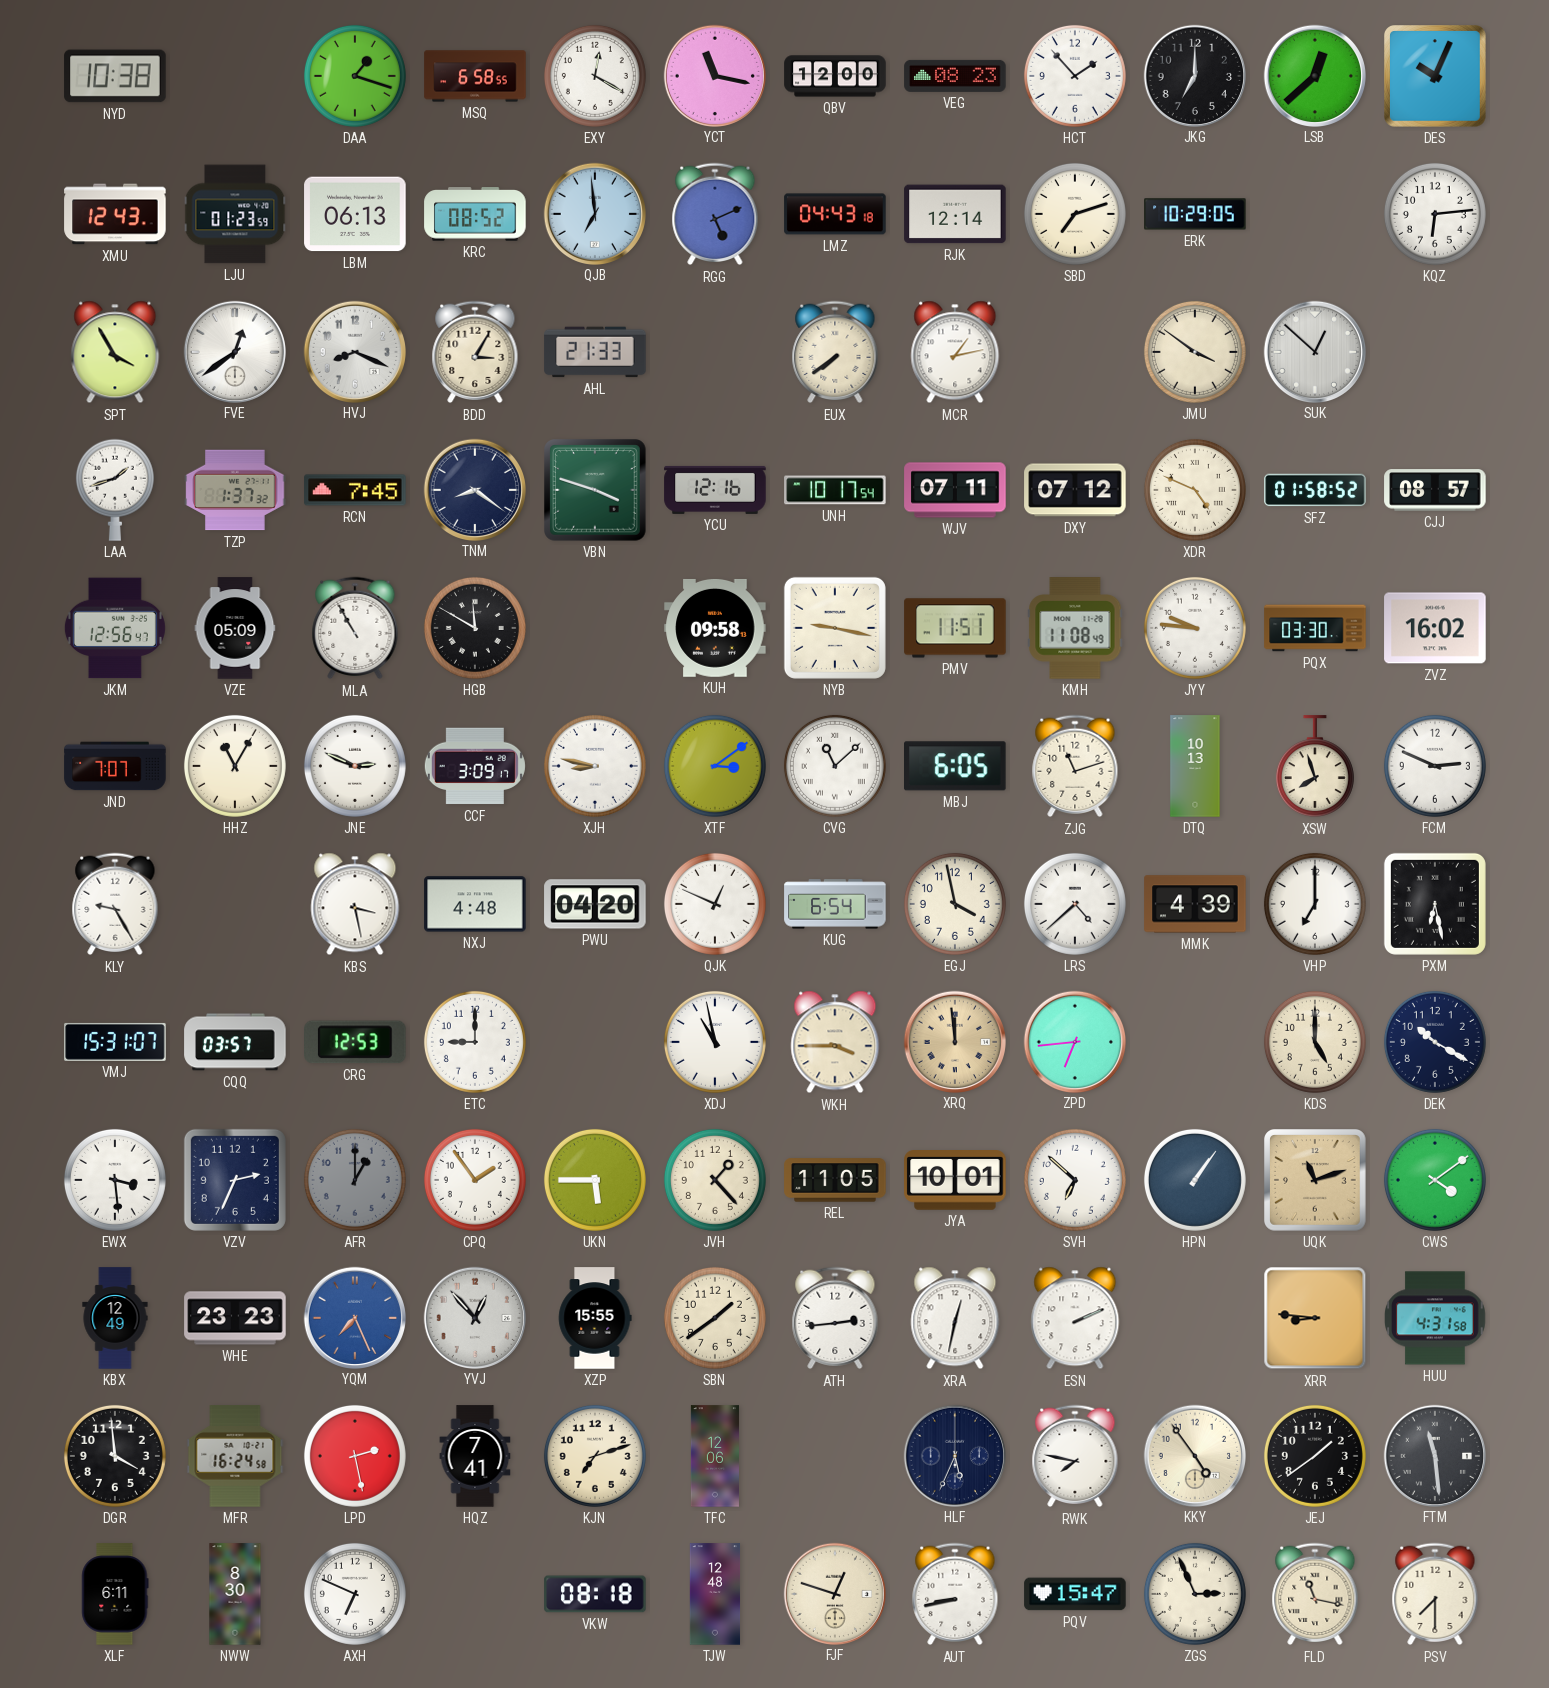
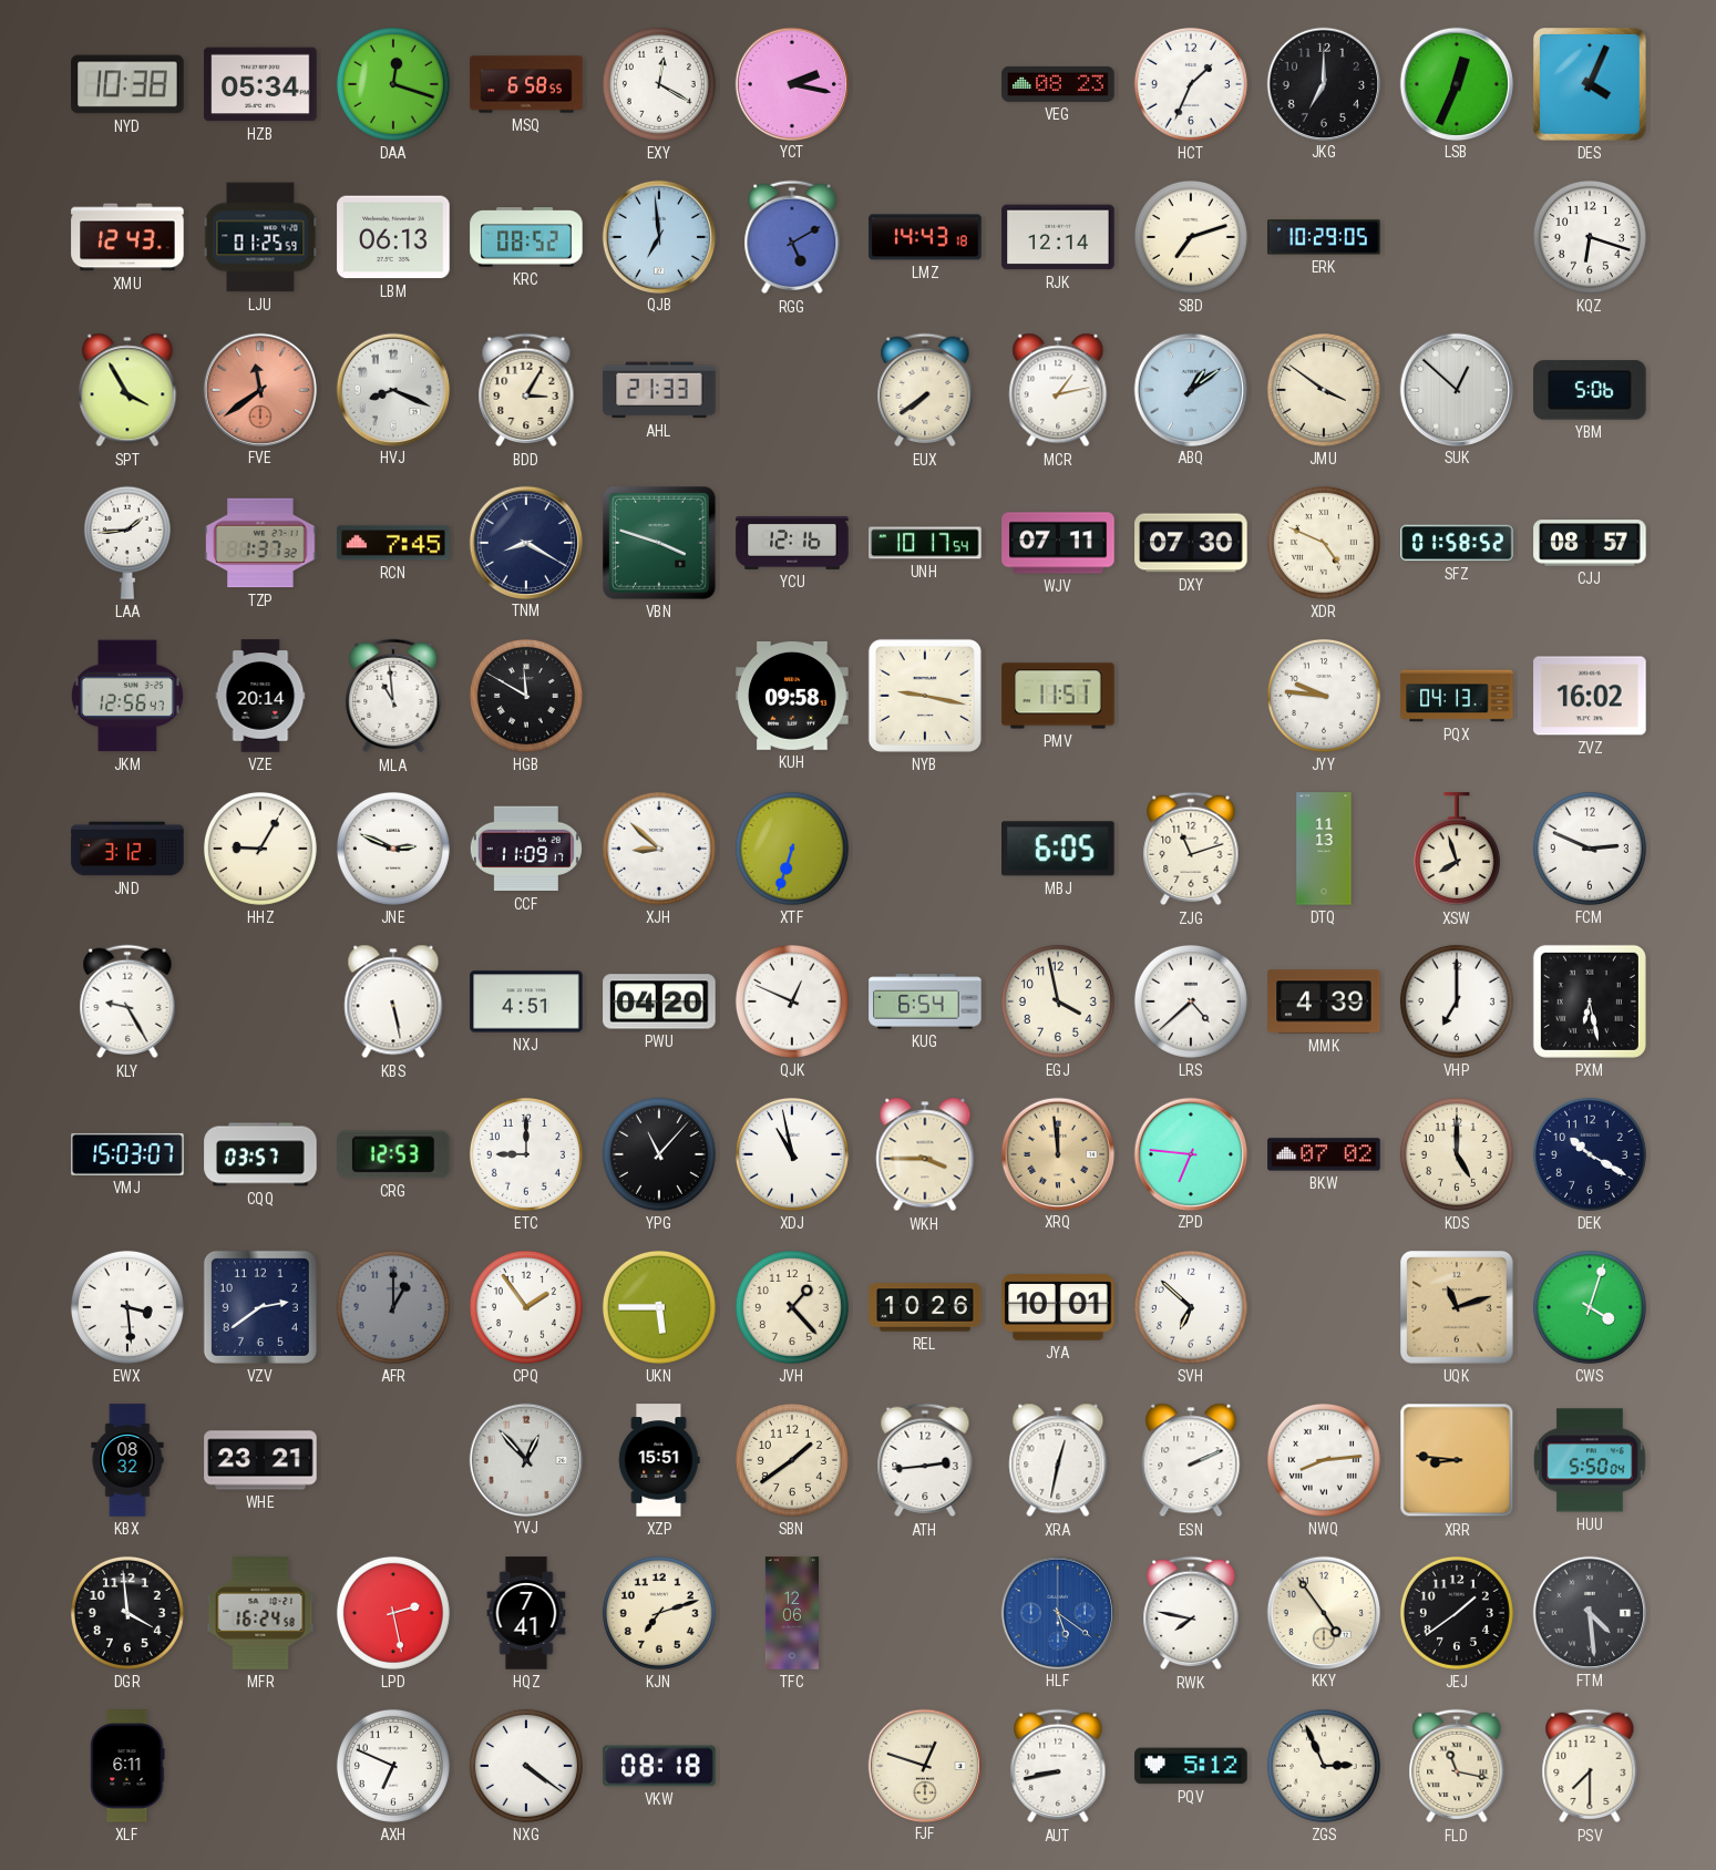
HZB: none -> 05:34
DAA: 1:18 -> 12:18
YCT: 11:17 -> 2:17
QBV: 12:00 -> none
HCT: 1:53 -> 1:34
LSB: 12:38 -> 12:34
DES: 10:04 -> 4:04
LJU: 01:23 -> 01:25
RGG: 5:11 -> 5:10
LMZ: 04:43 -> 14:43
KQZ: 6:14 -> 6:18
FVE: 12:39 -> 11:39
FVE dial: white -> salmon
ABQ: none -> 1:09
YBM: none -> 5:06
LAA: 1:42 -> 1:44
TNM: 8:21 -> 8:20
DXY: 07:12 -> 07:30
VZE: 05:09 -> 20:14
MLA: 10:55 -> 10:59
KMH: 11:08 -> none
PQX: 03:30 -> 04:13
JND: 7:07 -> 3:12
HHZ: 11:05 -> 9:05
CCF: 3:09 -> 11:09
XJH: 8:47 -> 8:52
XTF: 3:09 -> 6:33
CVG: 11:08 -> none
DTQ: 10:13 -> 11:13
KBS: 3:28 -> 5:28
NXJ: 4:48 -> 4:51
VMJ: 15:31 -> 15:03
YPG: none -> 11:07
ZPD: 6:44 -> 6:46
BKW: none -> 07:02
VZV: 2:34 -> 2:39
REL: 11:05 -> 10:26
HPN: 1:06 -> none
CWS: 4:09 -> 4:03
KBX: 12:49 -> 08:32
WHE: 23:23 -> 23:21
YQM: 7:26 -> none
XZP: 15:55 -> 15:51
NWQ: none -> 8:14
HUU: 4:31 -> 5:50
HLF: 5:34 -> 5:21
HLF dial: navy -> blue
FTM: 11:29 -> 4:29
NWW: 8:30 -> none
NXG: none -> 4:21
TJW: 12:48 -> none
PQV: 15:47 -> 5:12
